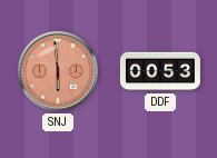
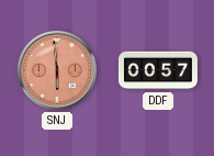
DDF: 00:53 -> 00:57
